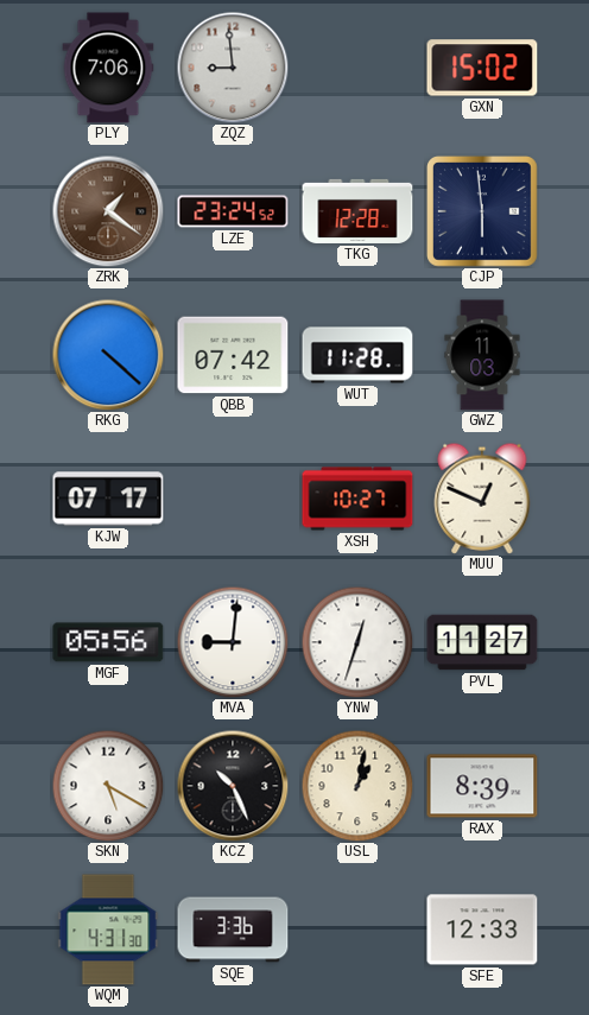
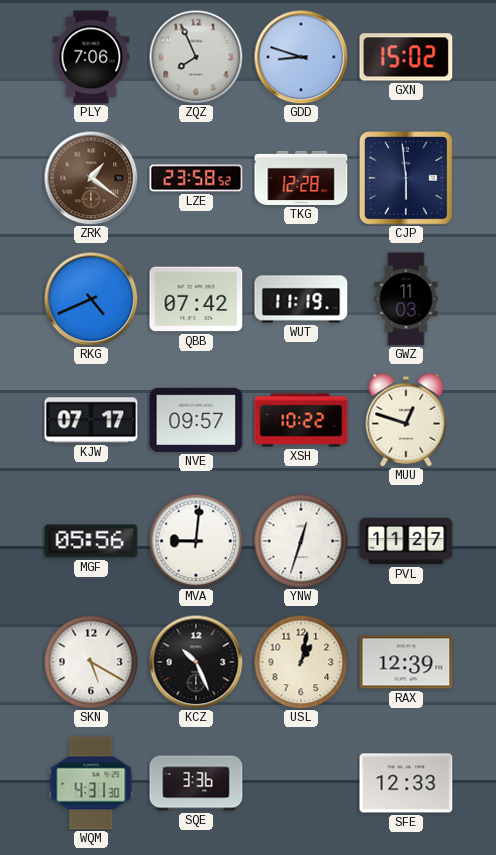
ZQZ: 8:59 -> 7:56
GDD: none -> 8:48
LZE: 23:24 -> 23:58
RKG: 4:22 -> 4:41
WUT: 11:28 -> 11:19
NVE: none -> 09:57
XSH: 10:27 -> 10:22
MUU: 12:49 -> 12:48
RAX: 8:39 -> 12:39
